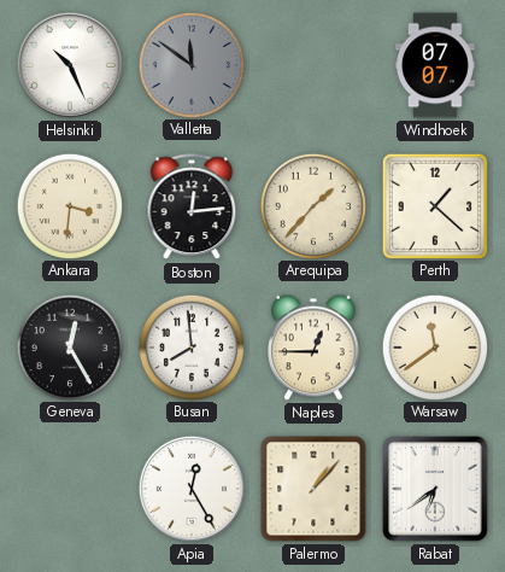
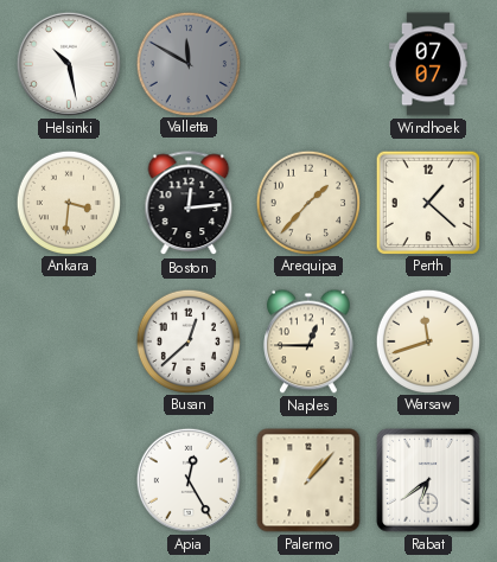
Helsinki: 10:26 -> 10:28
Valletta: 11:51 -> 11:50
Geneva: 12:25 -> none
Busan: 7:59 -> 12:38
Warsaw: 11:39 -> 11:42
